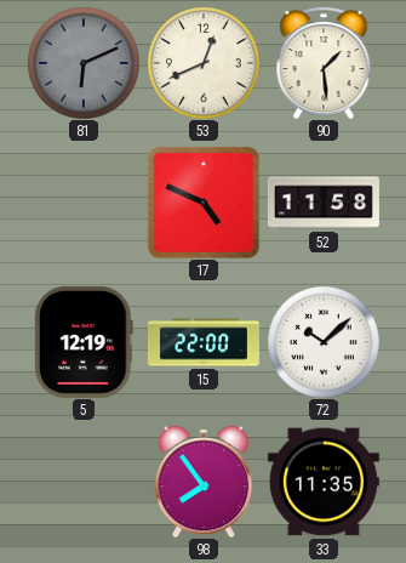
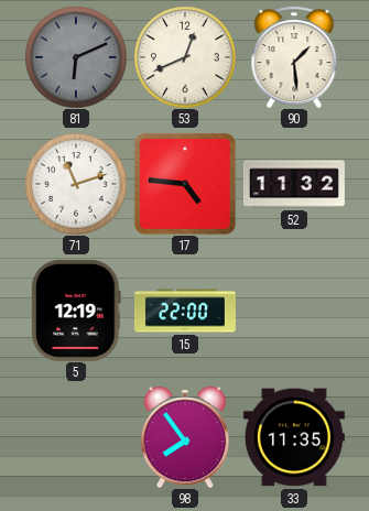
71: none -> 11:12
17: 4:49 -> 4:46
52: 11:58 -> 11:32
72: 10:08 -> none
